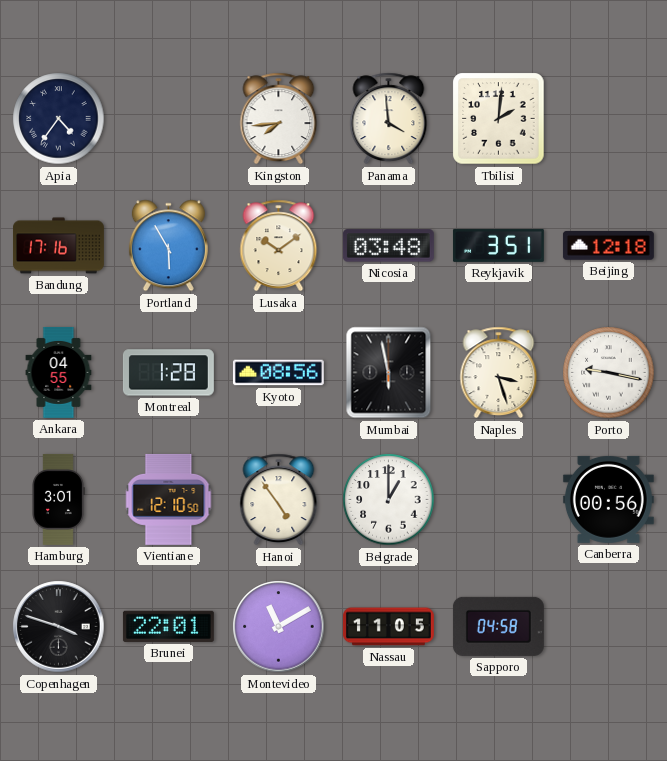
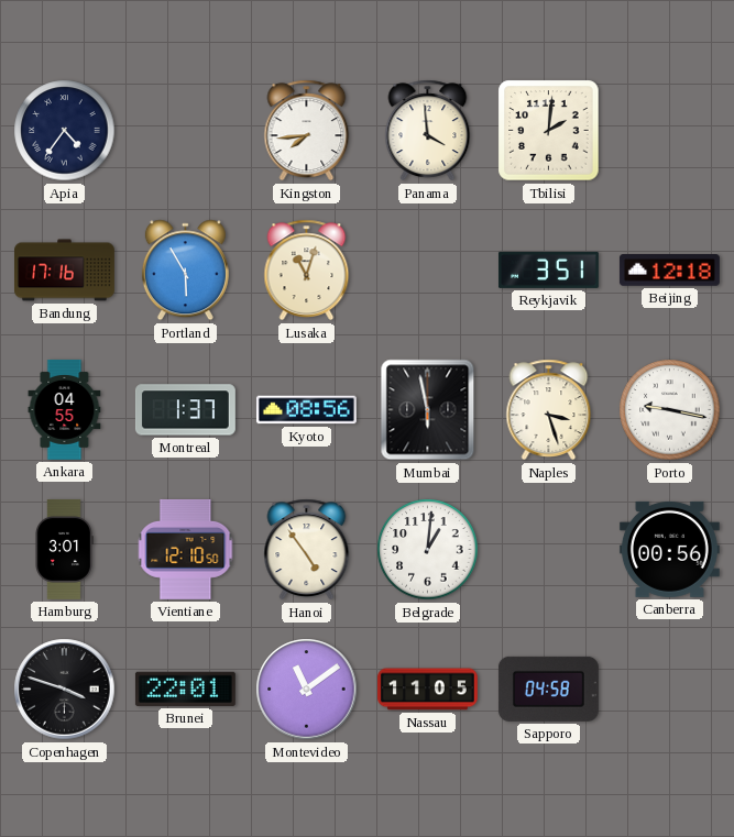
Lusaka: 10:09 -> 11:03
Nicosia: 03:48 -> none
Montreal: 1:28 -> 1:37
Belgrade: 1:00 -> 1:01
Montevideo: 11:10 -> 11:09
